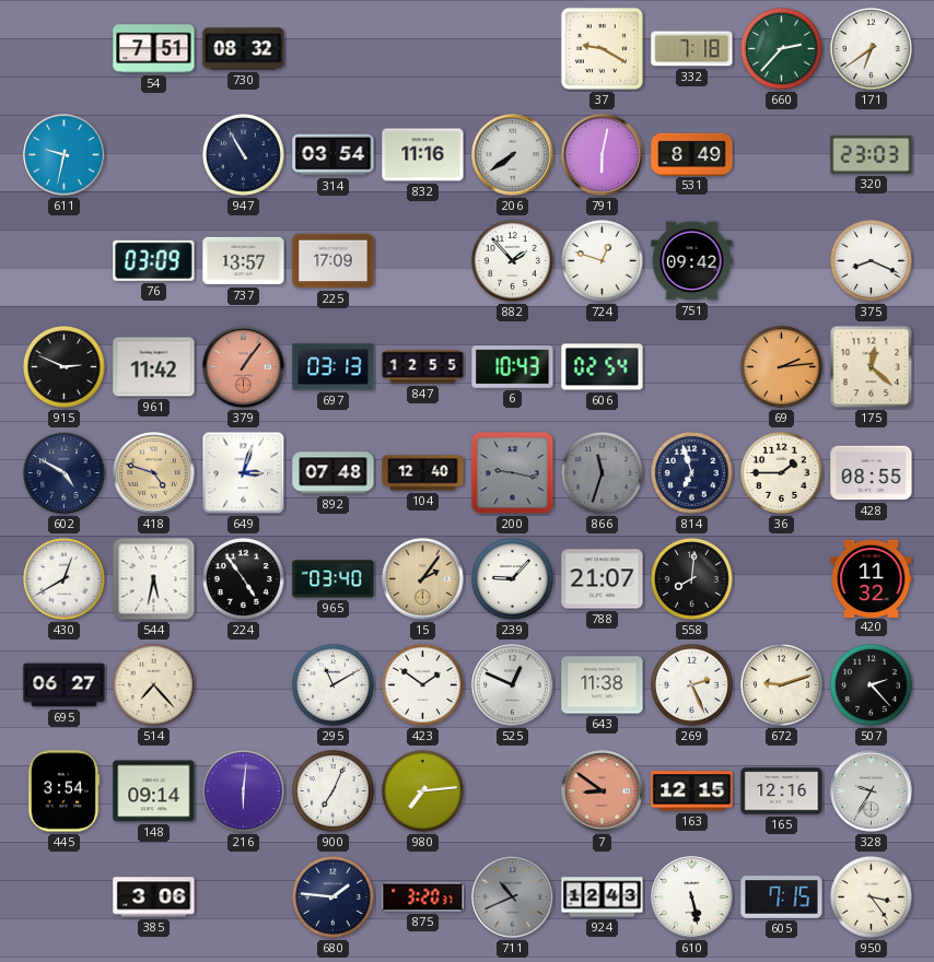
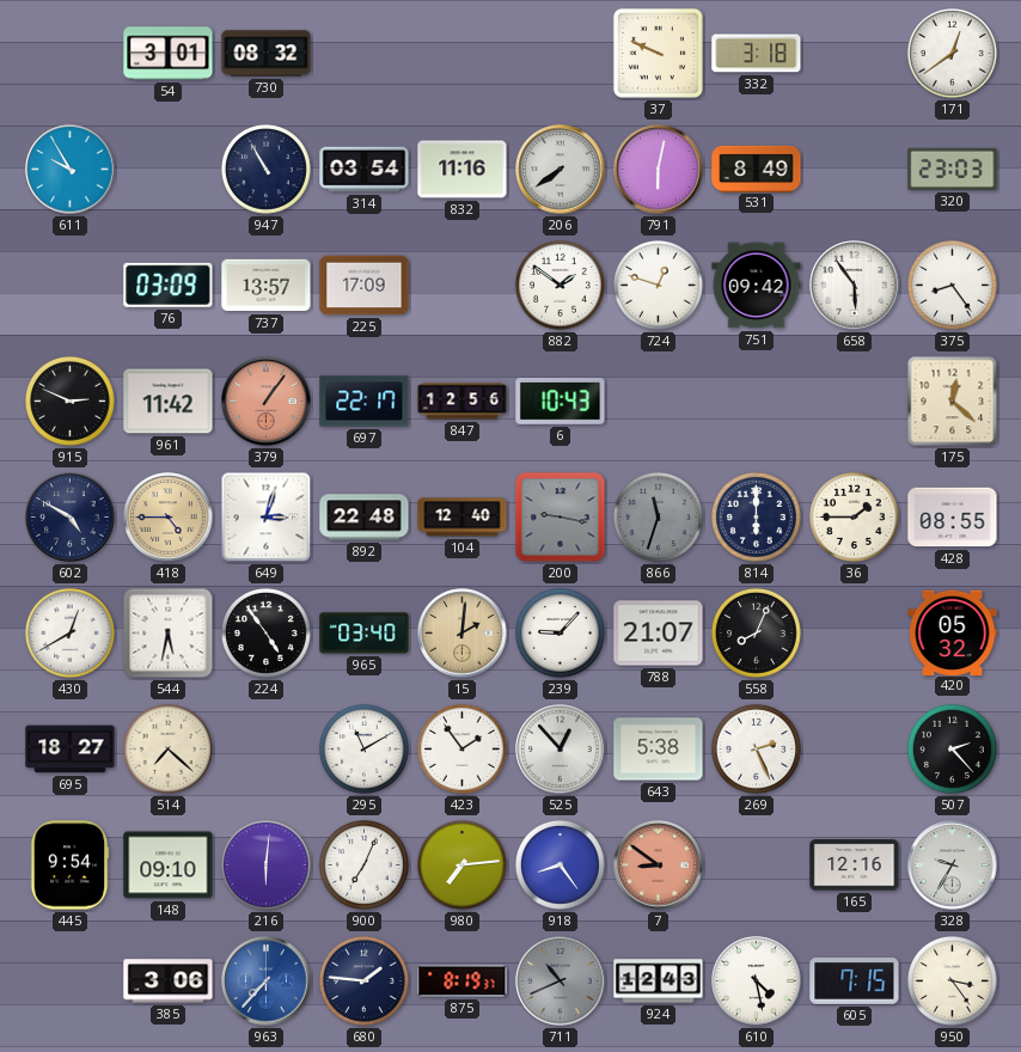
54: 7:51 -> 3:01
37: 9:20 -> 9:49
332: 7:18 -> 3:18
660: 2:37 -> none
171: 6:39 -> 12:39
611: 9:32 -> 9:55
882: 1:53 -> 1:51
658: none -> 5:54
375: 8:19 -> 8:24
697: 03:13 -> 22:17
847: 12:55 -> 12:56
606: 02:54 -> none
69: 2:14 -> none
418: 4:48 -> 4:45
892: 07:48 -> 22:48
814: 6:57 -> 6:00
15: 2:06 -> 2:01
558: 8:01 -> 8:04
420: 11:32 -> 05:32
695: 06:27 -> 18:27
514: 7:23 -> 7:22
423: 1:51 -> 1:54
525: 12:49 -> 12:53
643: 11:38 -> 5:38
672: 9:12 -> none
445: 3:54 -> 9:54
148: 09:14 -> 09:10
918: none -> 8:24
163: 12:15 -> none
963: none -> 7:37
875: 3:20 -> 8:19
610: 5:28 -> 4:28
